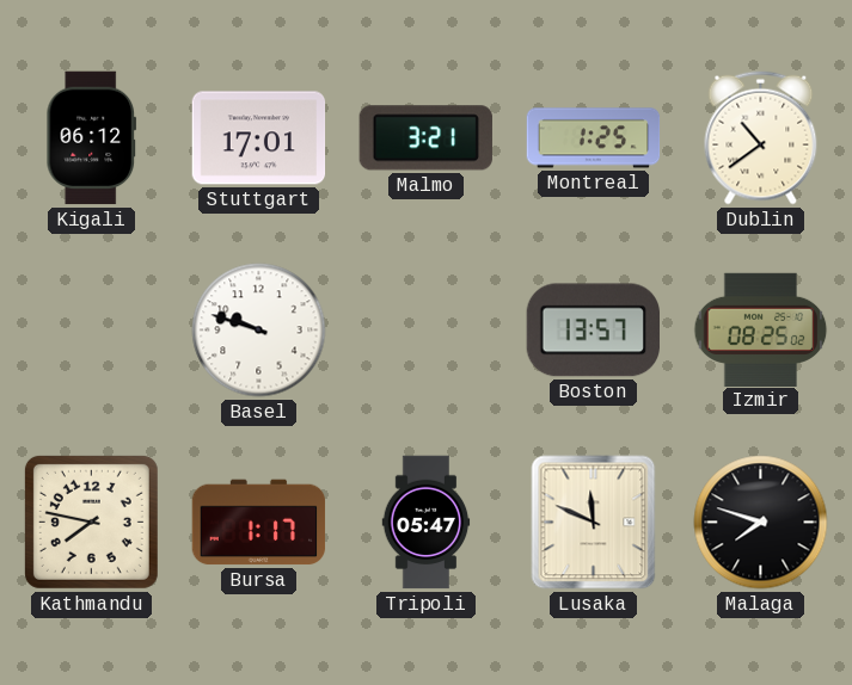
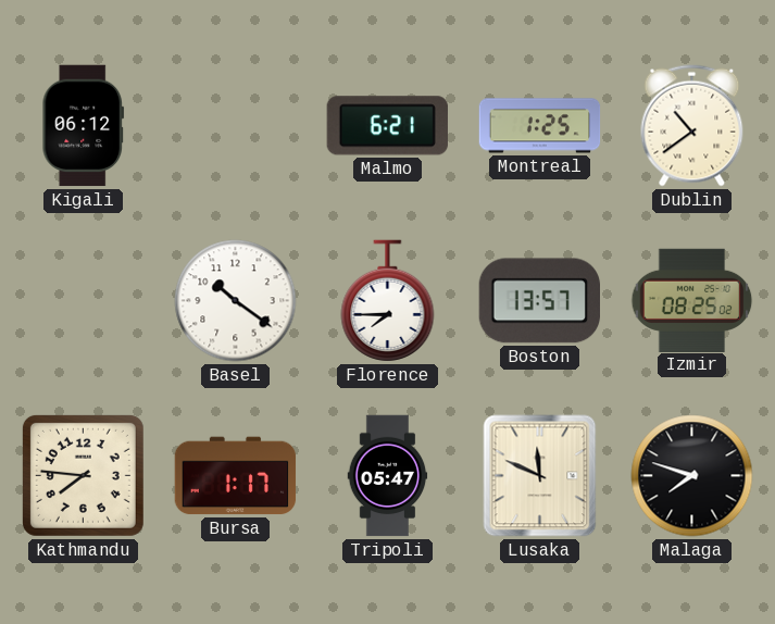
Stuttgart: 17:01 -> none
Malmo: 3:21 -> 6:21
Basel: 9:48 -> 10:21
Florence: none -> 7:45
Kathmandu: 7:47 -> 7:46
